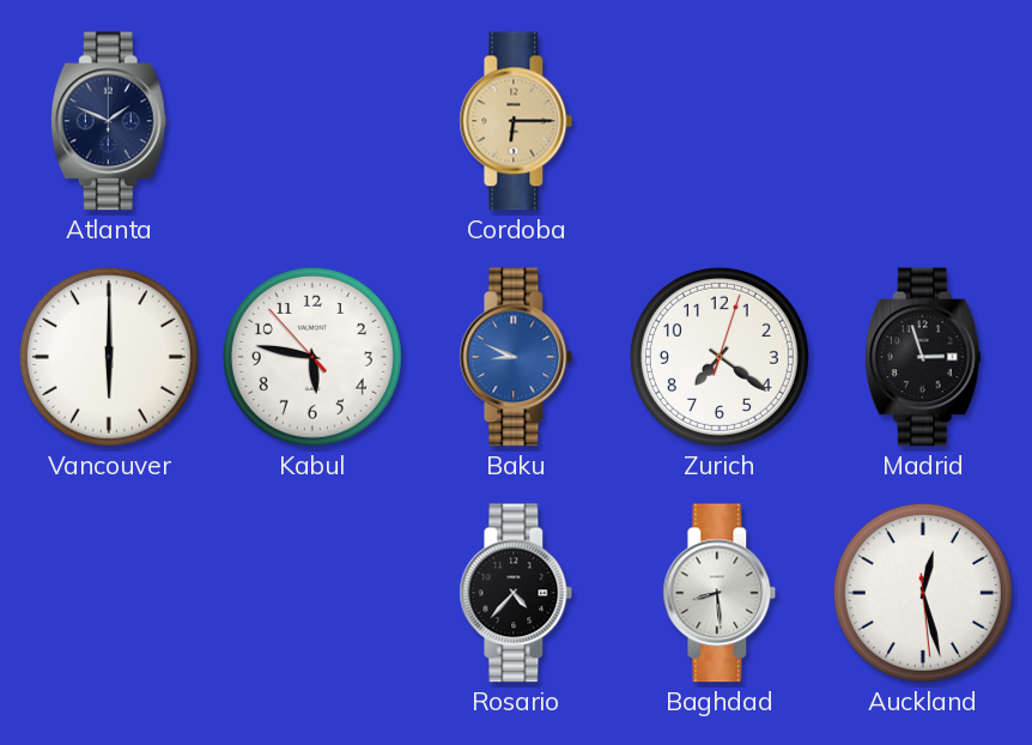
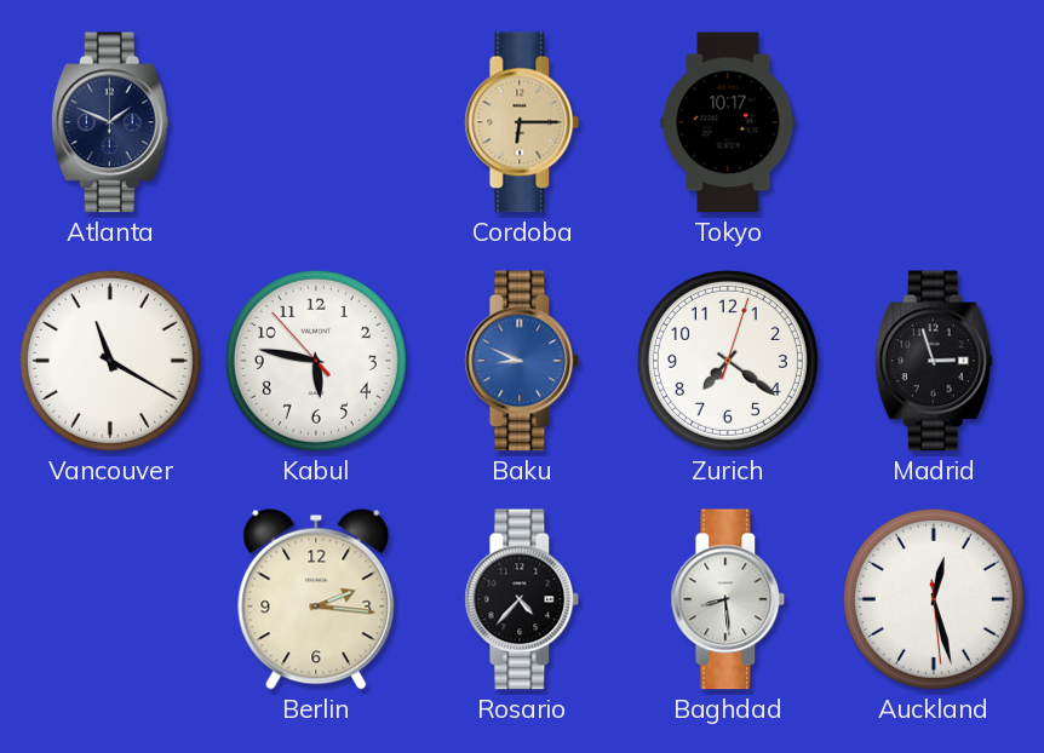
Tokyo: none -> 10:17
Vancouver: 6:00 -> 11:20
Berlin: none -> 2:16
